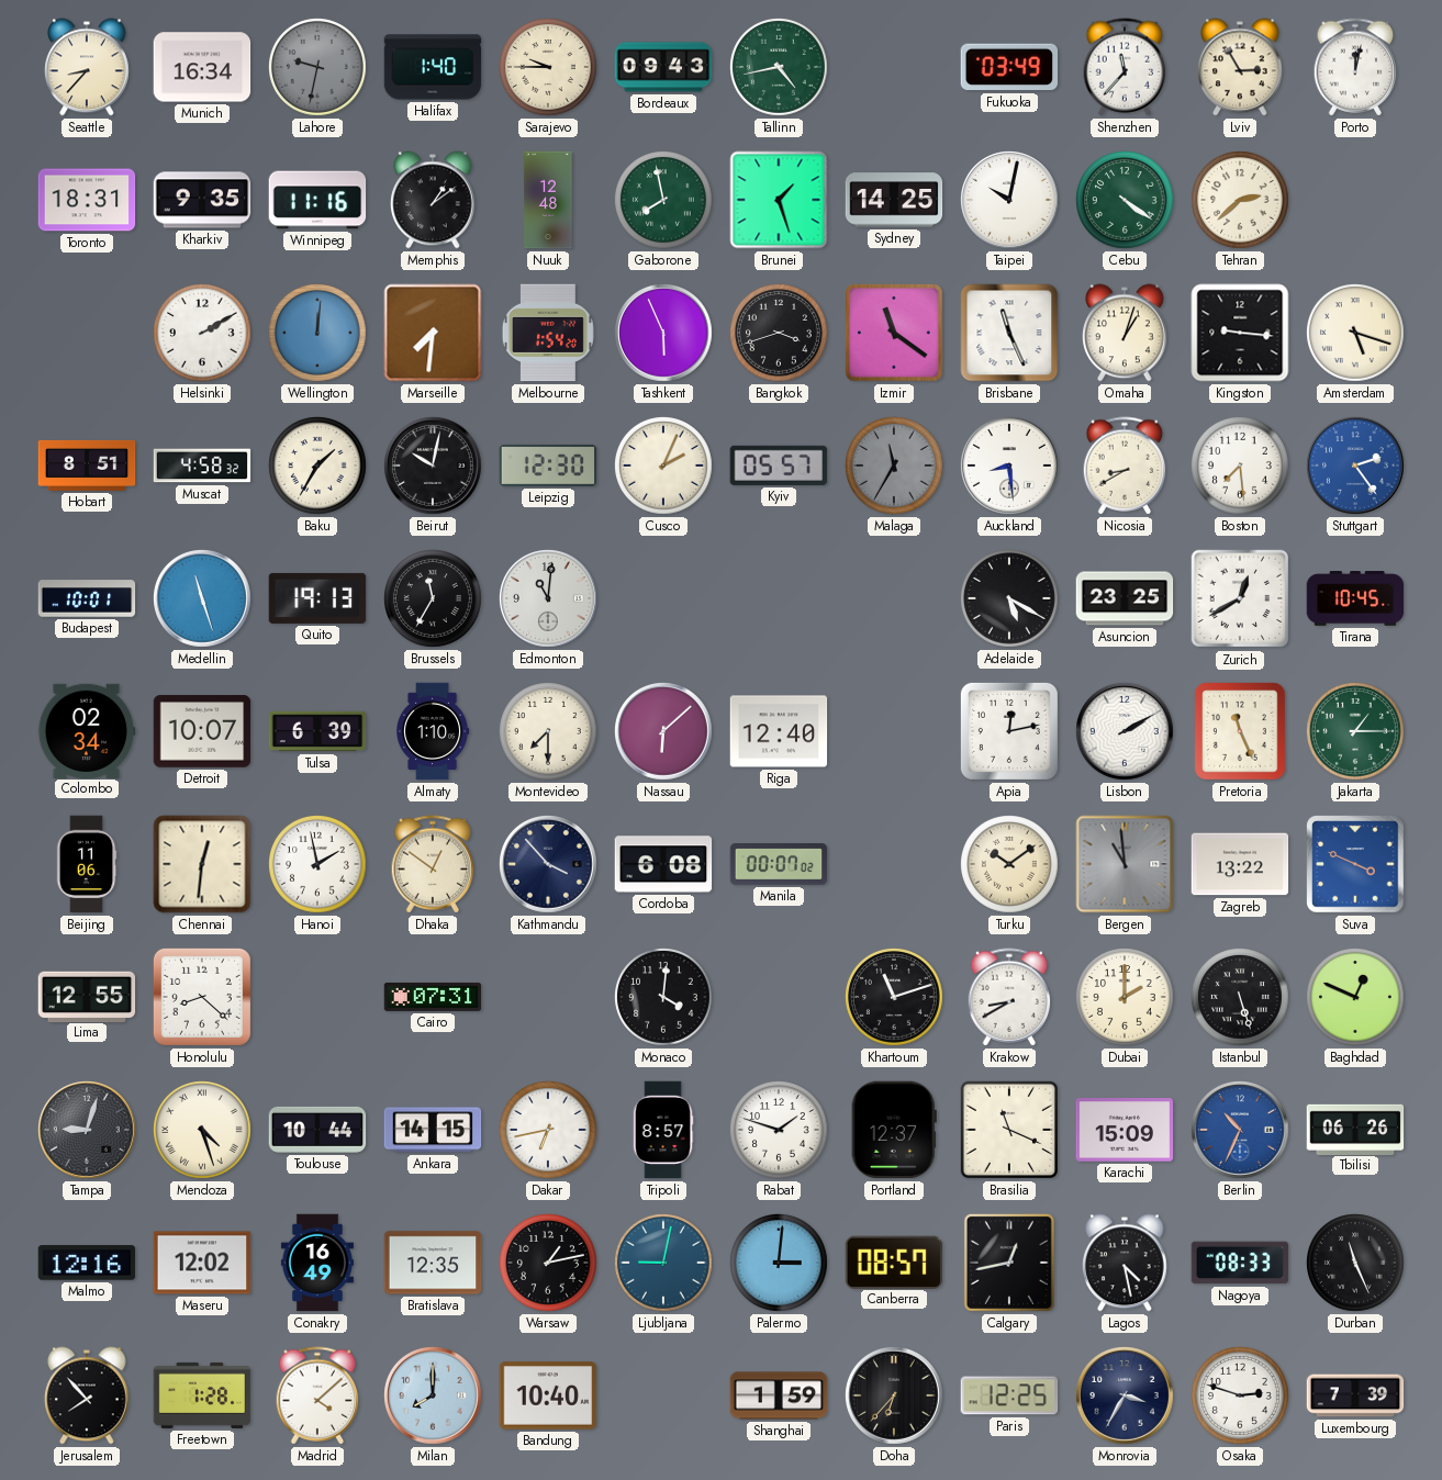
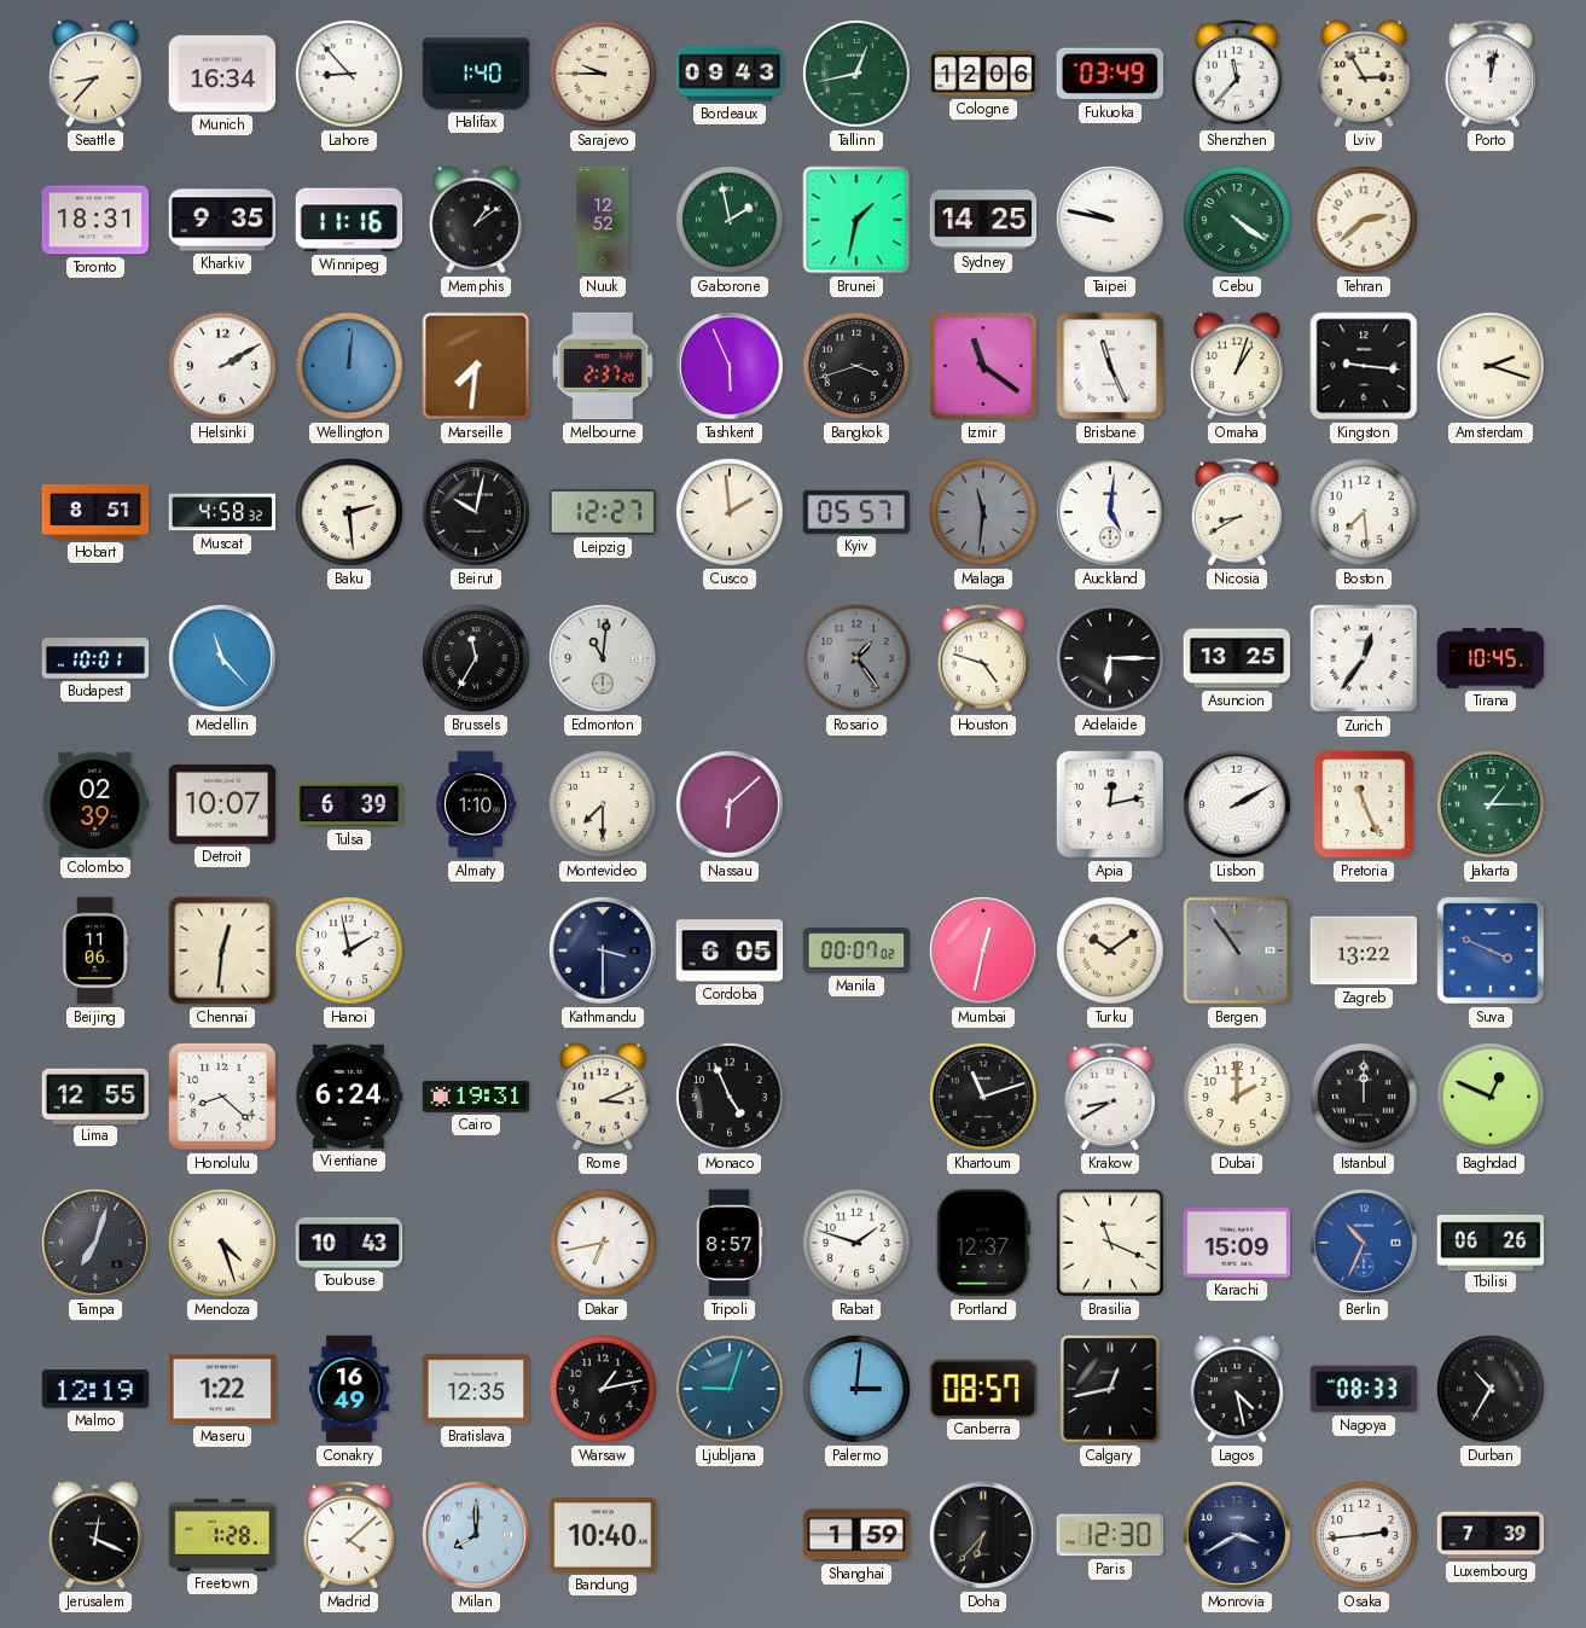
Lahore: 9:32 -> 8:53
Lahore dial: grey -> white
Tallinn: 4:43 -> 12:43
Cologne: none -> 12:06
Nuuk: 12:48 -> 12:52
Gaborone: 7:58 -> 1:58
Brunei: 1:27 -> 1:32
Taipei: 10:02 -> 9:47
Melbourne: 1:54 -> 2:37
Amsterdam: 5:18 -> 2:18
Baku: 1:35 -> 2:29
Leipzig: 12:30 -> 12:27
Cusco: 2:04 -> 1:59
Malaga: 11:35 -> 11:31
Auckland: 8:29 -> 5:01
Stuttgart: 2:24 -> none
Medellin: 11:27 -> 11:23
Quito: 19:13 -> none
Rosario: none -> 1:24
Houston: none -> 4:48
Adelaide: 5:20 -> 6:15
Asuncion: 23:25 -> 13:25
Zurich: 12:40 -> 12:36
Colombo: 02:34 -> 02:39
Riga: 12:40 -> none
Dhaka: 12:51 -> none
Kathmandu: 3:53 -> 3:30
Cordoba: 6:08 -> 6:05
Mumbai: none -> 12:32
Bergen: 10:59 -> 10:54
Vientiane: none -> 6:24
Cairo: 07:31 -> 19:31
Rome: none -> 3:11
Monaco: 4:01 -> 4:56
Istanbul: 5:27 -> 12:00
Tampa: 9:03 -> 7:03
Toulouse: 10:44 -> 10:43
Ankara: 14:15 -> none
Malmo: 12:16 -> 12:19
Maseru: 12:02 -> 1:22
Ljubljana: 9:02 -> 9:03
Durban: 11:26 -> 10:35
Jerusalem: 7:53 -> 12:19
Paris: 12:25 -> 12:30
Monrovia: 3:35 -> 3:40
Osaka: 2:48 -> 2:44
